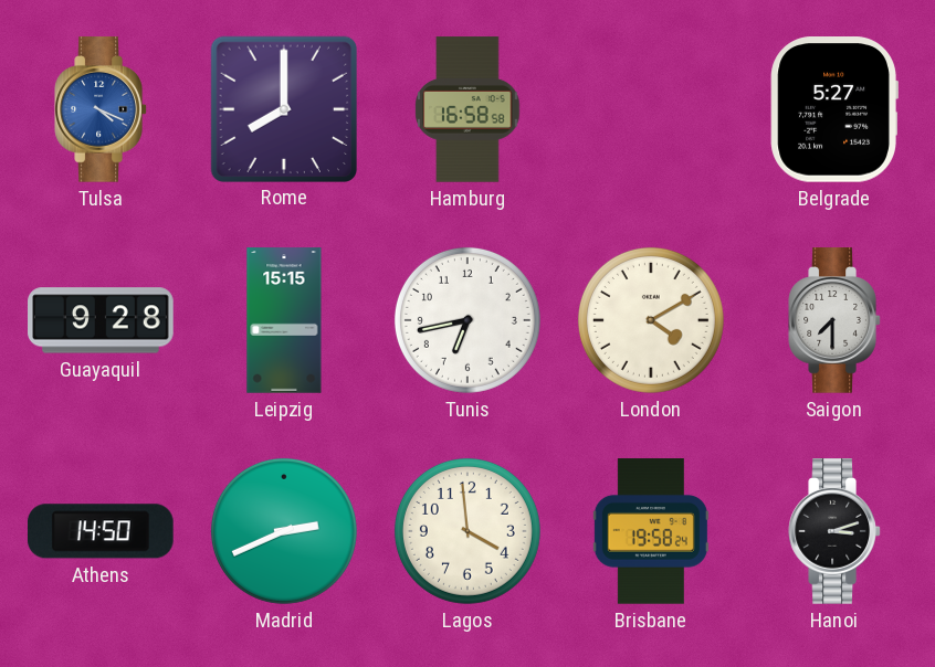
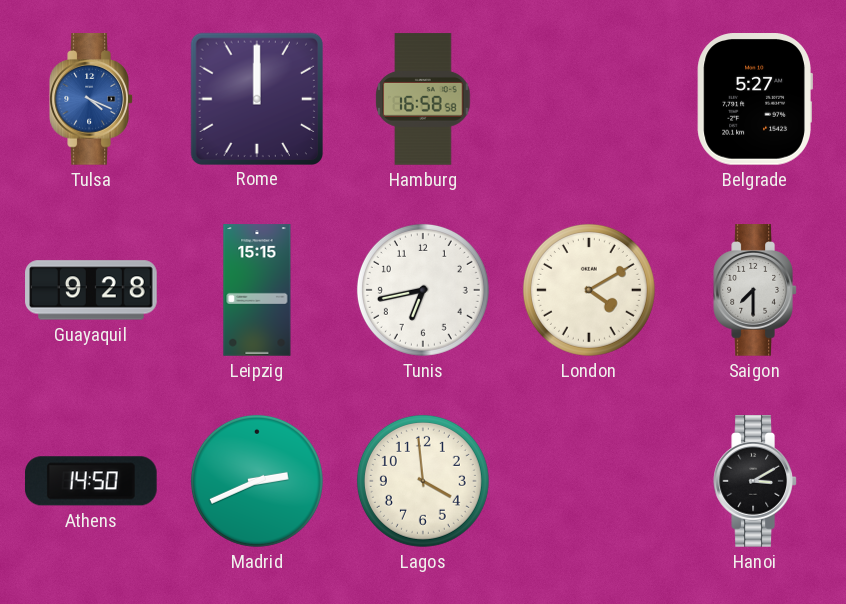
Rome: 8:00 -> 12:00
Brisbane: 19:58 -> none
Hanoi: 3:12 -> 3:10
